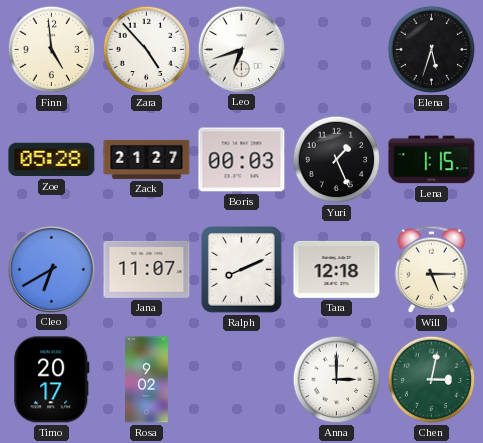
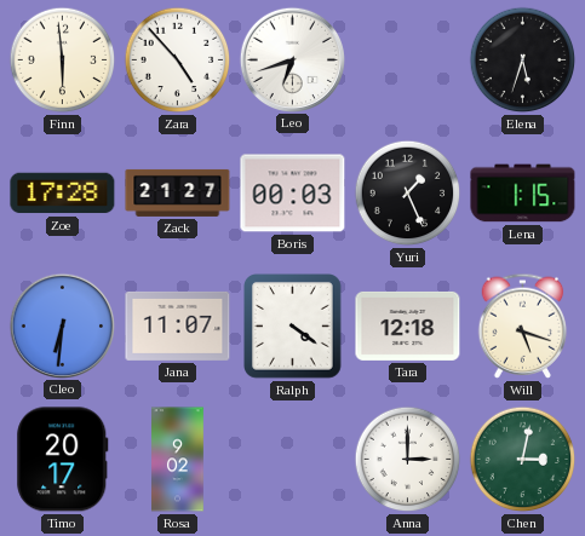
Finn: 4:59 -> 5:59
Zoe: 05:28 -> 17:28
Cleo: 6:40 -> 6:31
Ralph: 8:11 -> 4:21
Will: 5:15 -> 5:18
